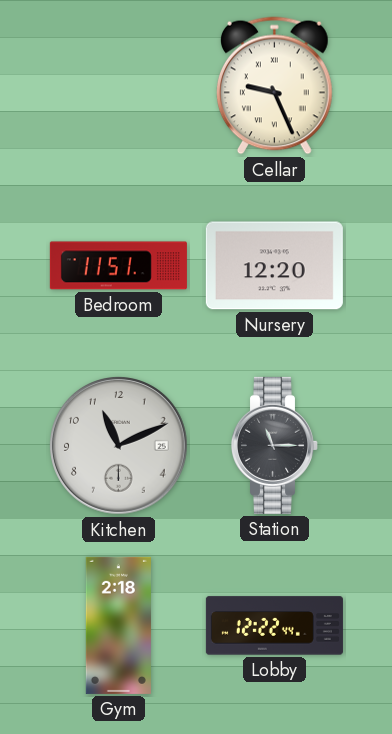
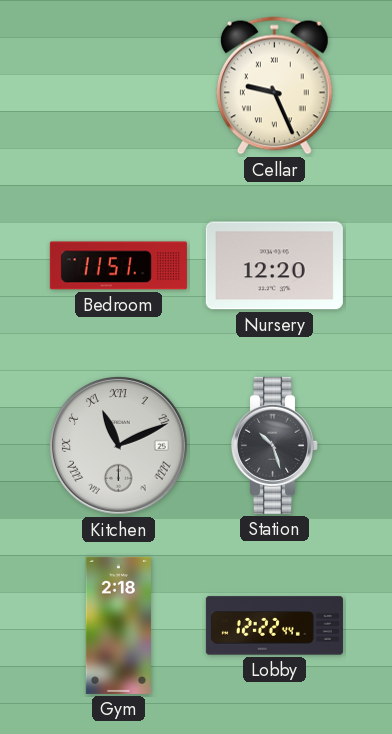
Kitchen numerals: Arabic -> Roman
Station: 11:15 -> 10:27
